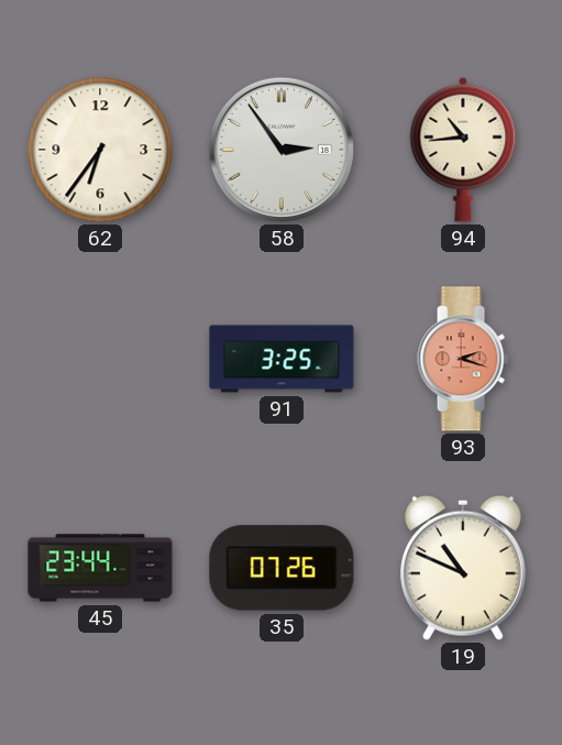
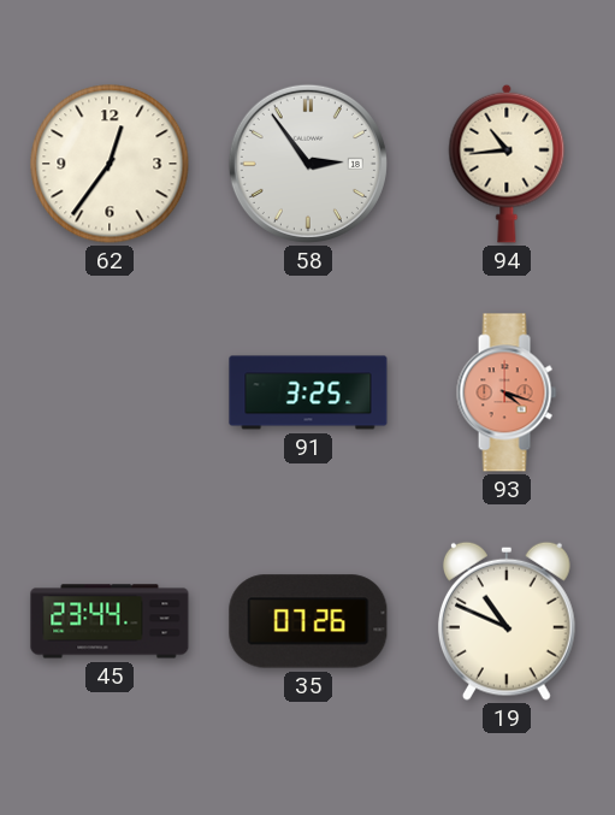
62: 6:36 -> 12:36
93: 2:18 -> 4:18
